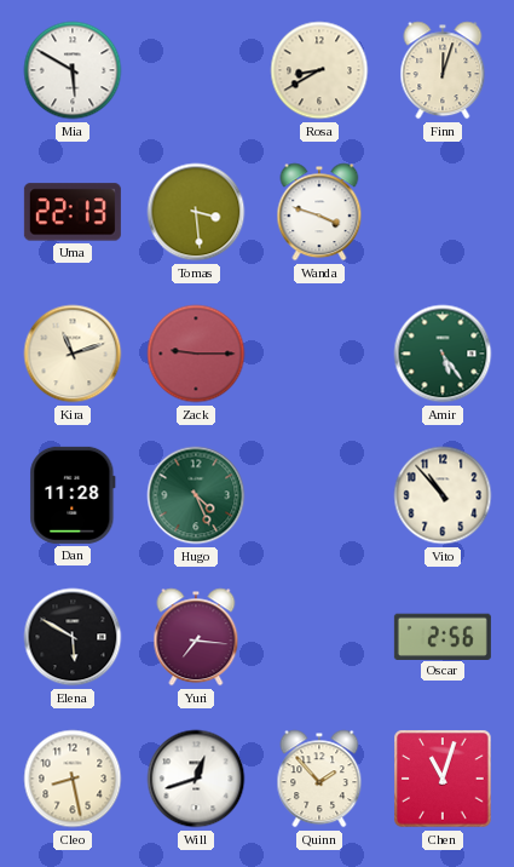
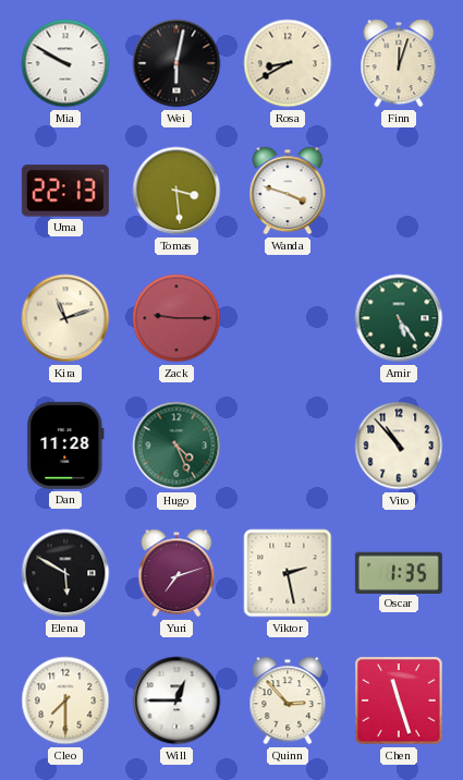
Mia: 5:50 -> 9:50
Wei: none -> 6:02
Yuri: 7:16 -> 7:12
Viktor: none -> 2:28
Oscar: 2:56 -> 1:35
Cleo: 8:28 -> 7:30
Will: 12:42 -> 12:45
Quinn: 1:53 -> 2:53
Chen: 11:03 -> 11:27
